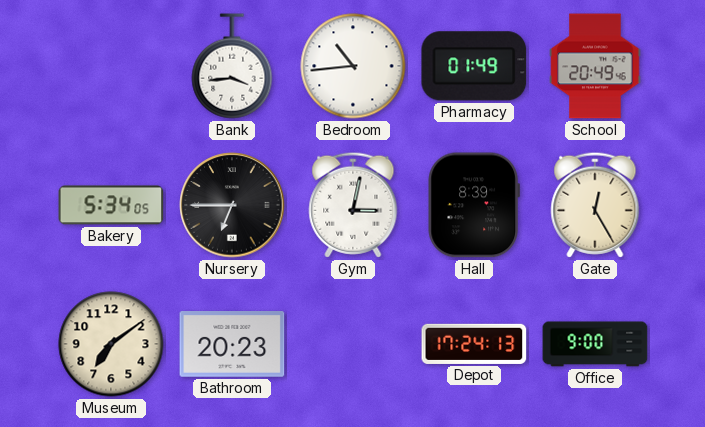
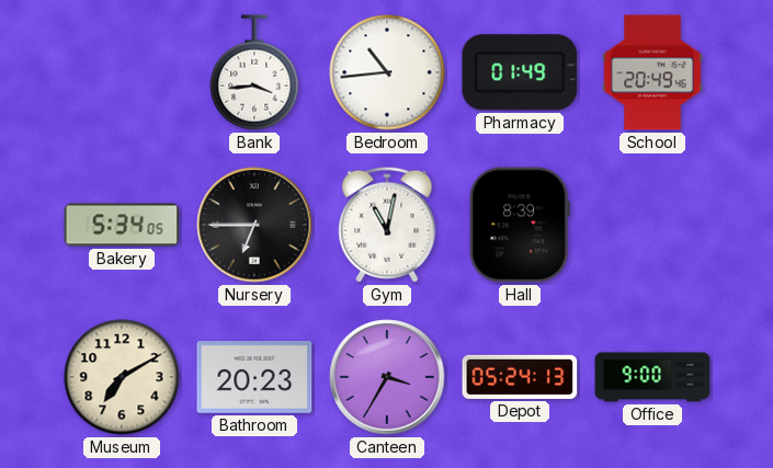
Gym: 3:02 -> 11:02
Gate: 12:25 -> none
Museum: 7:09 -> 7:10
Canteen: none -> 3:35
Depot: 17:24 -> 05:24
